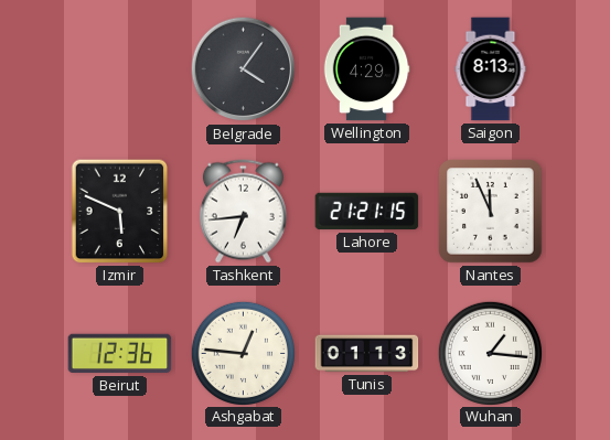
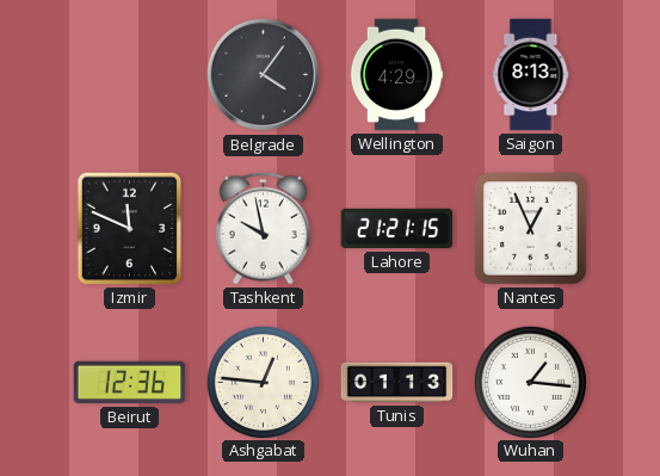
Izmir: 5:49 -> 11:49
Tashkent: 6:44 -> 9:58
Nantes: 11:56 -> 12:56
